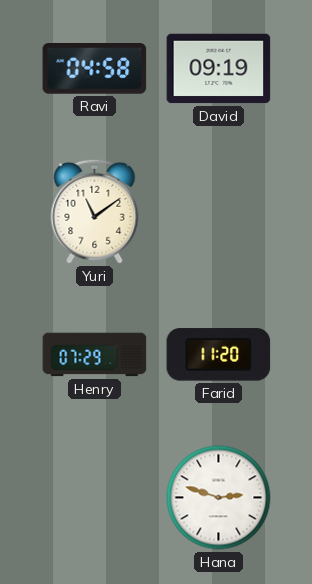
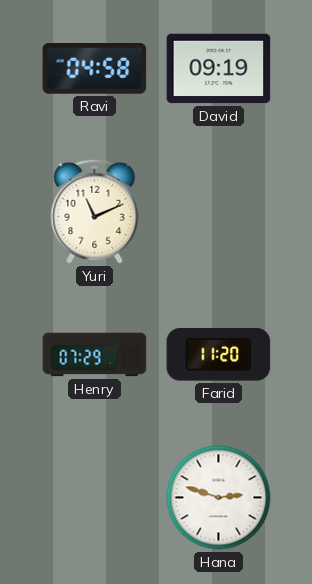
Yuri: 11:09 -> 11:11
